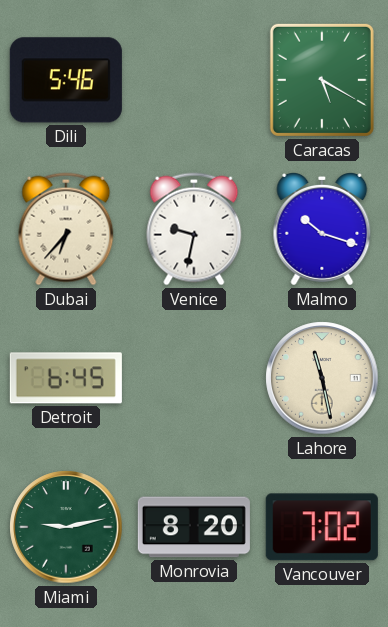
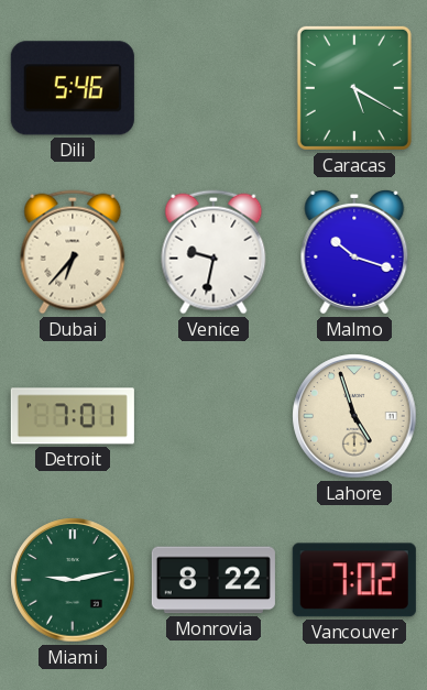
Detroit: 6:45 -> 7:01
Lahore: 11:28 -> 4:57
Monrovia: 8:20 -> 8:22
